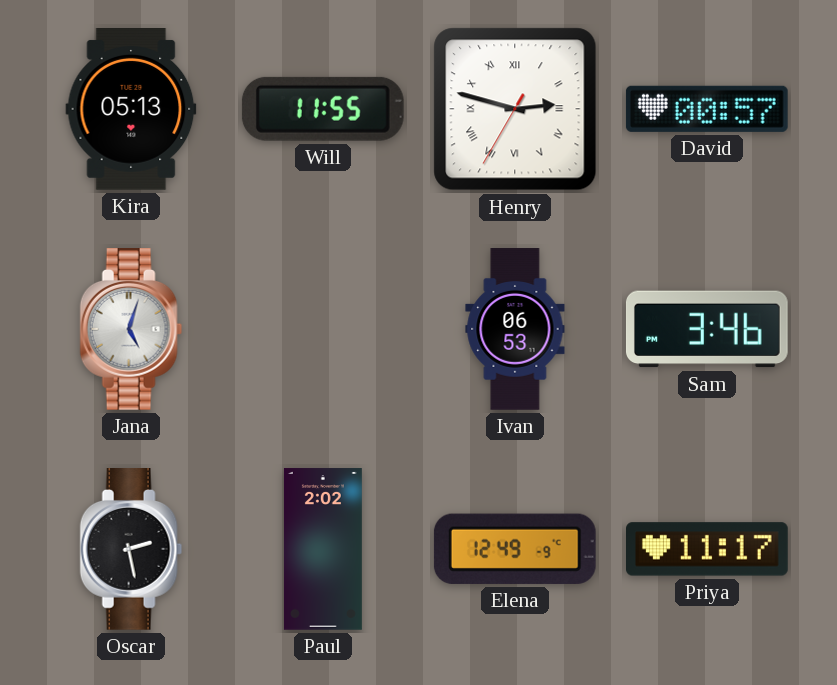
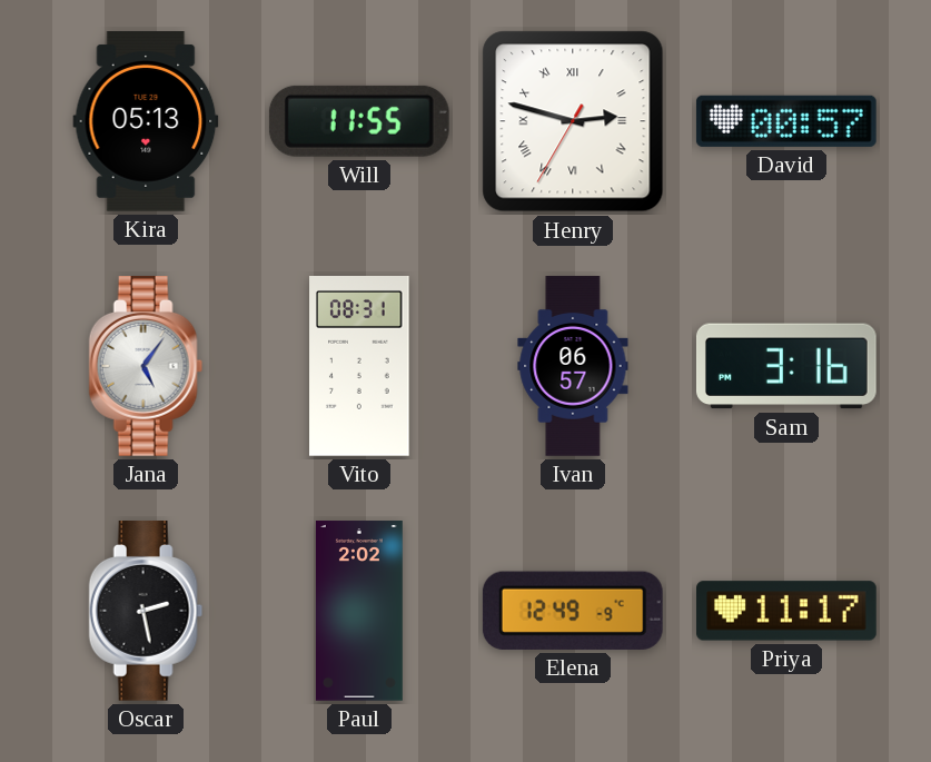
Jana: 5:03 -> 5:06
Vito: none -> 08:31
Ivan: 06:53 -> 06:57
Sam: 3:46 -> 3:16
